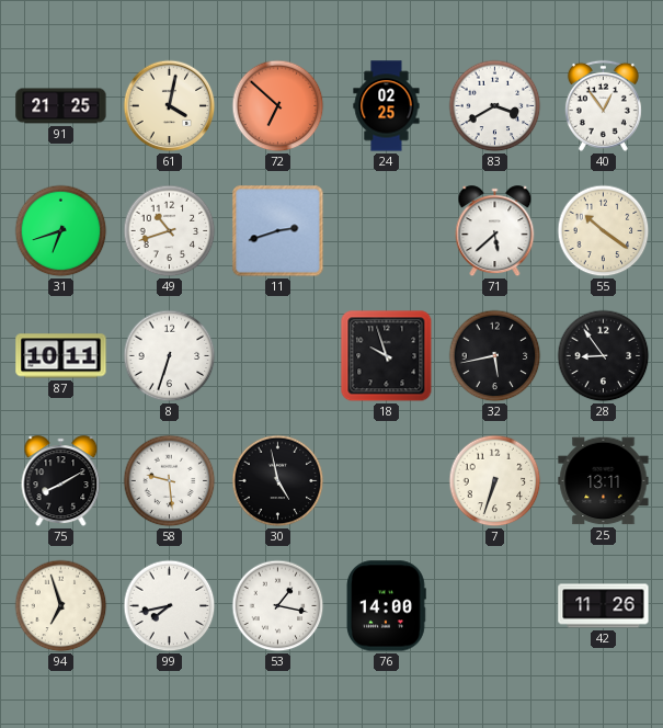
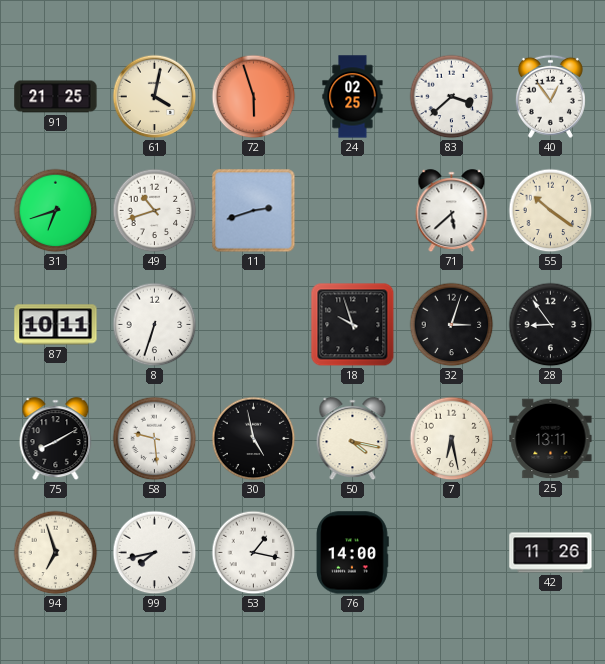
72: 6:52 -> 5:57
83: 3:40 -> 3:38
32: 5:43 -> 3:03
50: none -> 4:17
7: 6:33 -> 6:28
